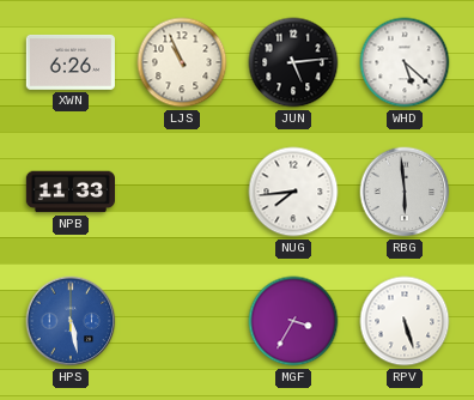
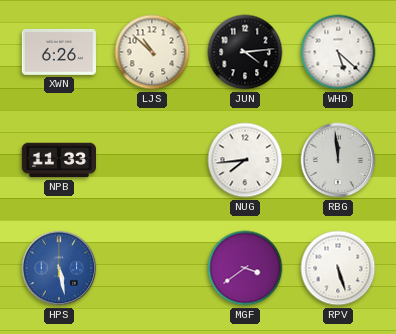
LJS: 10:56 -> 10:52
JUN: 5:14 -> 4:14
RBG: 5:59 -> 11:59
MGF: 3:35 -> 3:39
